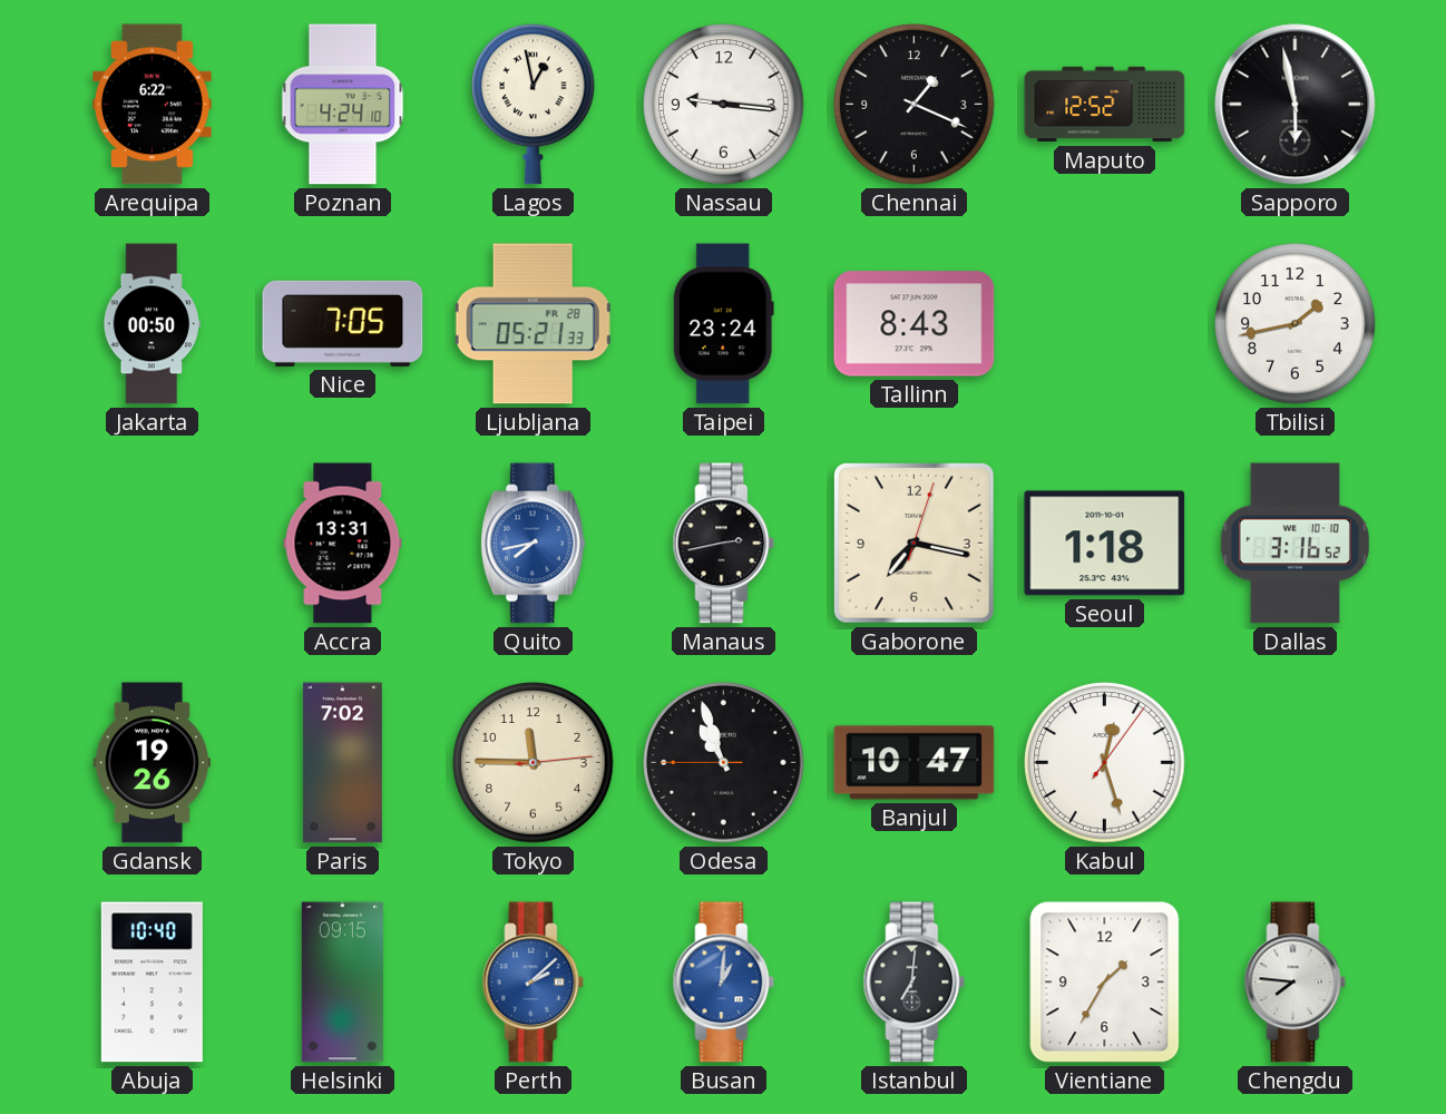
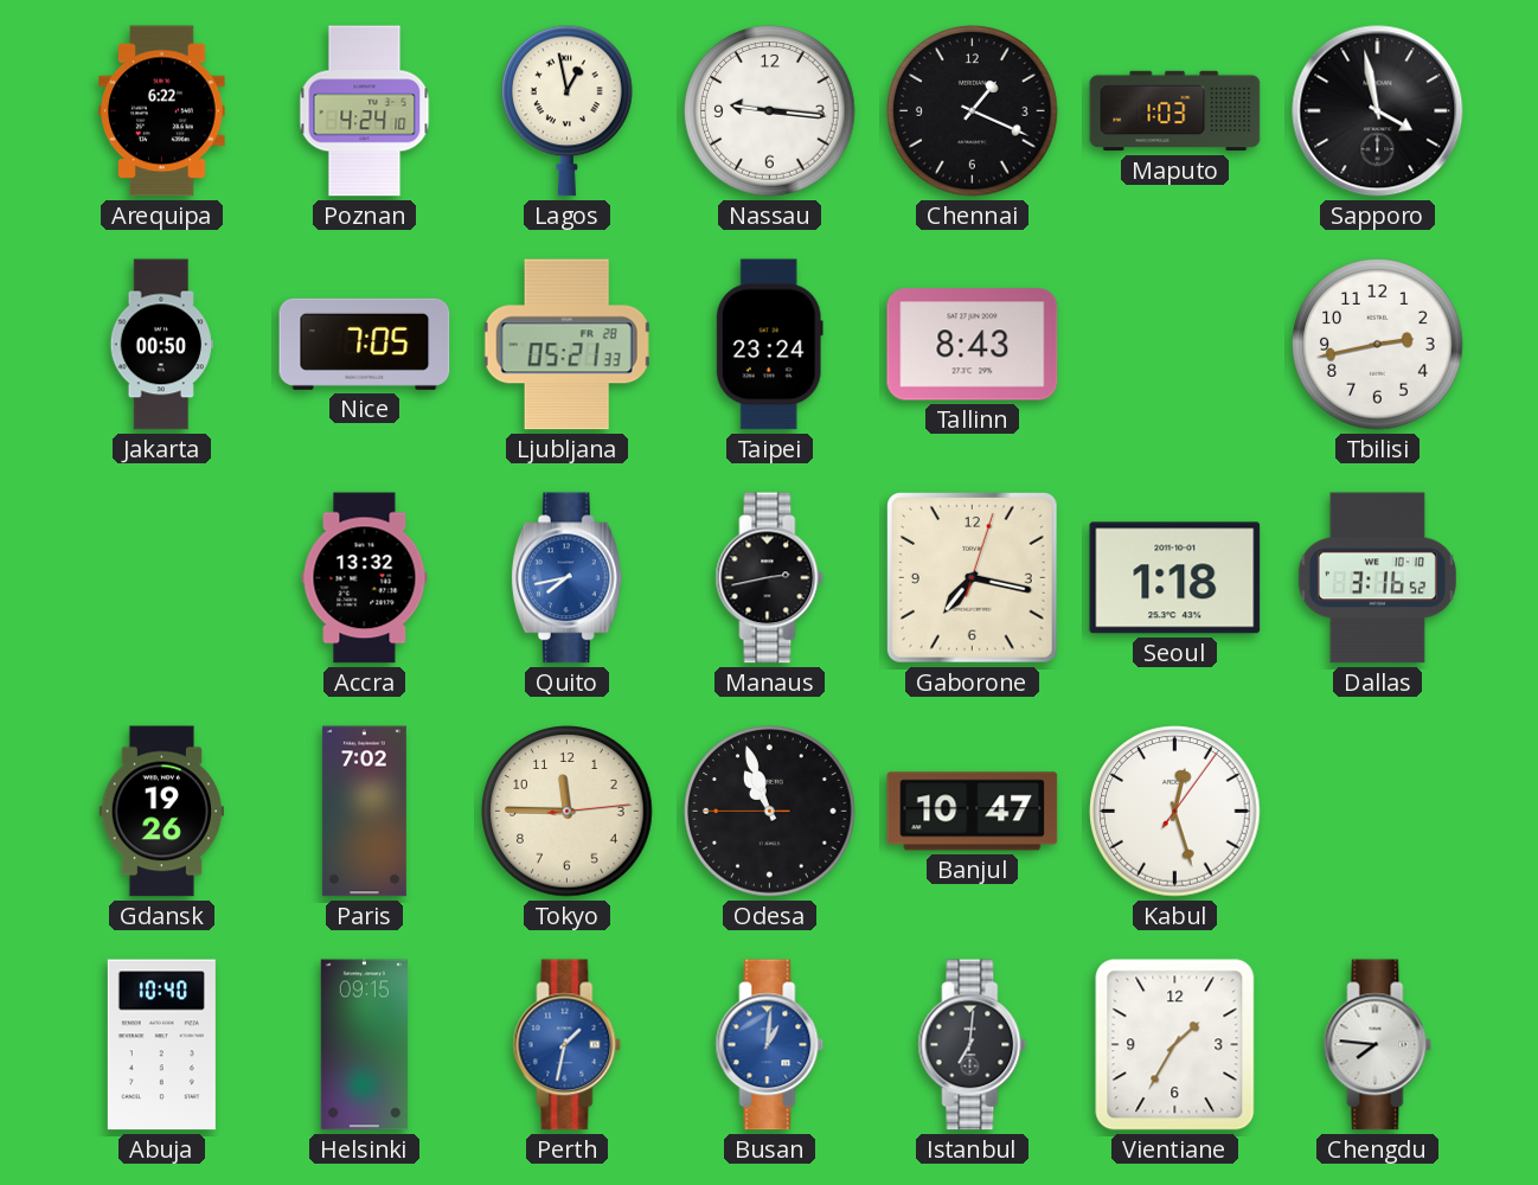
Maputo: 12:52 -> 1:03
Sapporo: 5:58 -> 3:58
Tbilisi: 1:43 -> 2:43
Accra: 13:31 -> 13:32
Perth: 2:08 -> 1:32
